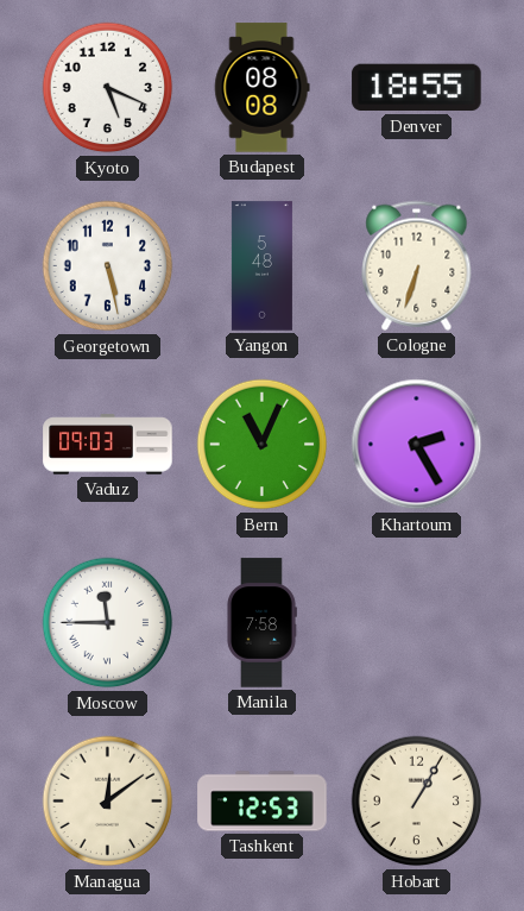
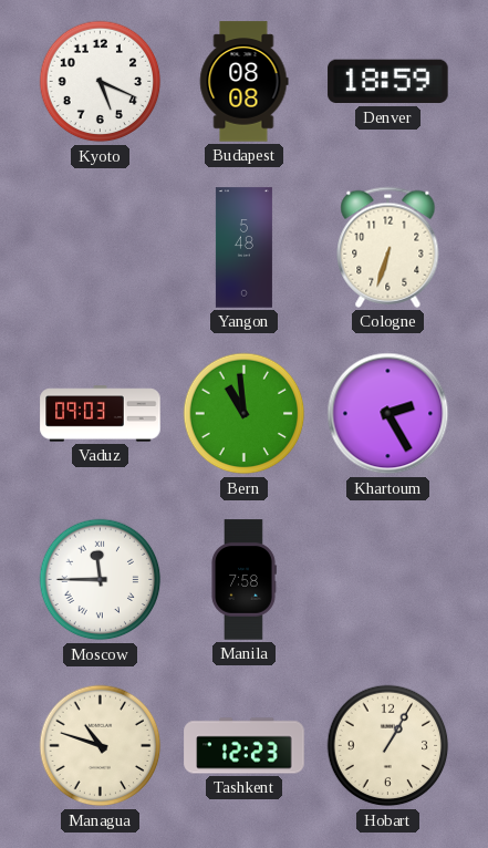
Denver: 18:55 -> 18:59
Georgetown: 5:28 -> none
Bern: 11:04 -> 10:59
Managua: 12:09 -> 10:48
Tashkent: 12:53 -> 12:23
